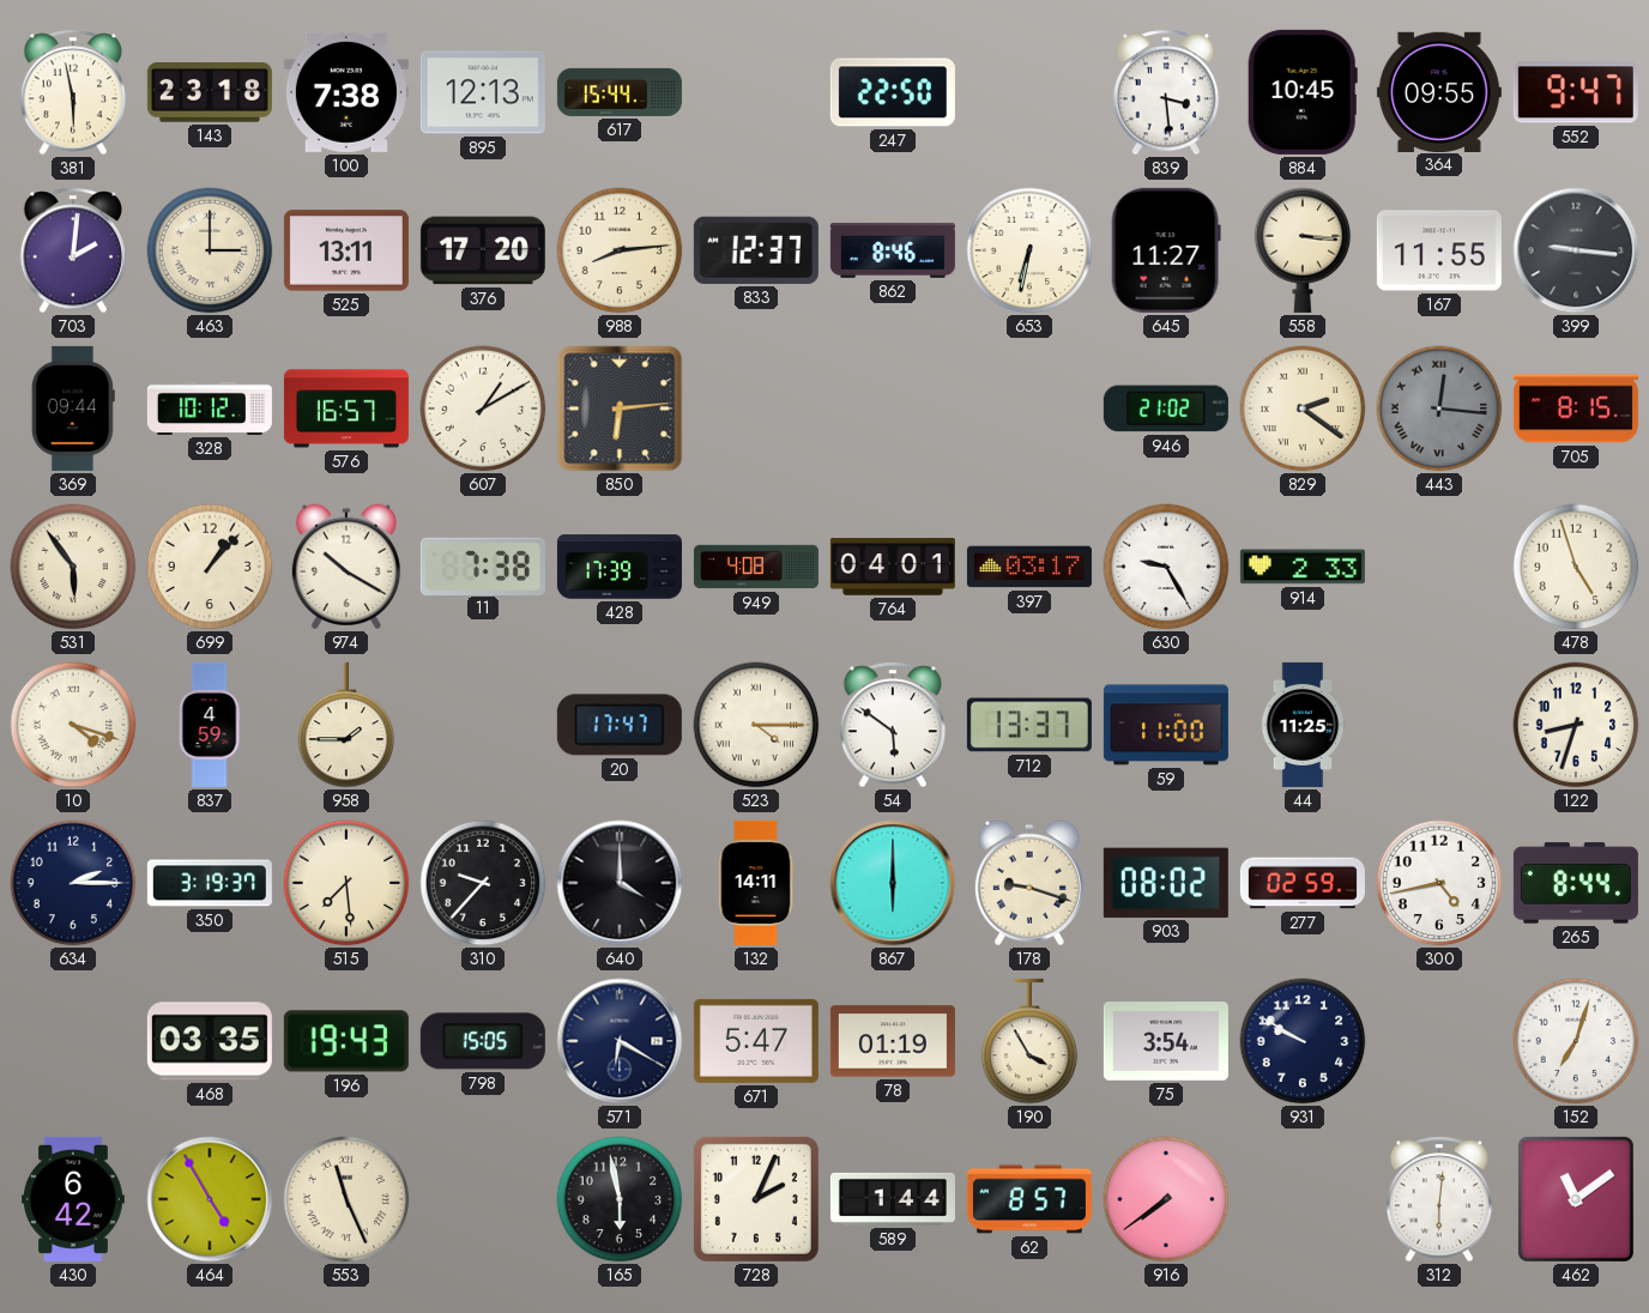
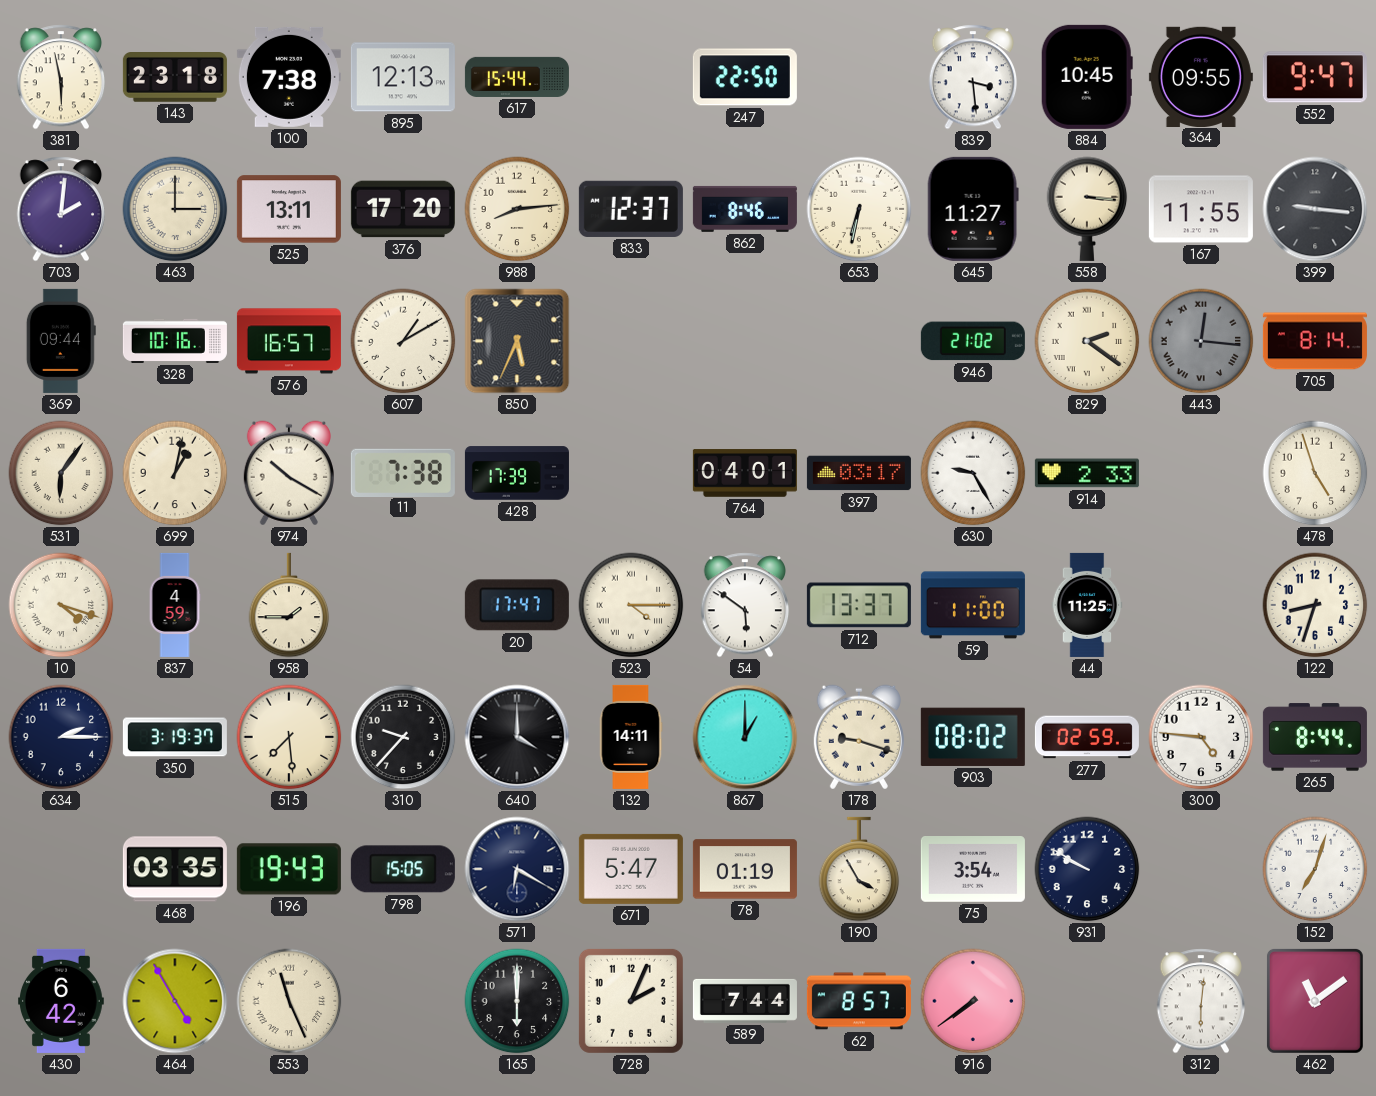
328: 10:12 -> 10:16
850: 6:14 -> 5:34
705: 8:15 -> 8:14
531: 5:54 -> 6:06
699: 1:07 -> 1:02
949: 4:08 -> none
867: 6:00 -> 1:00
300: 4:43 -> 4:46
165: 5:58 -> 6:00
589: 1:44 -> 7:44
